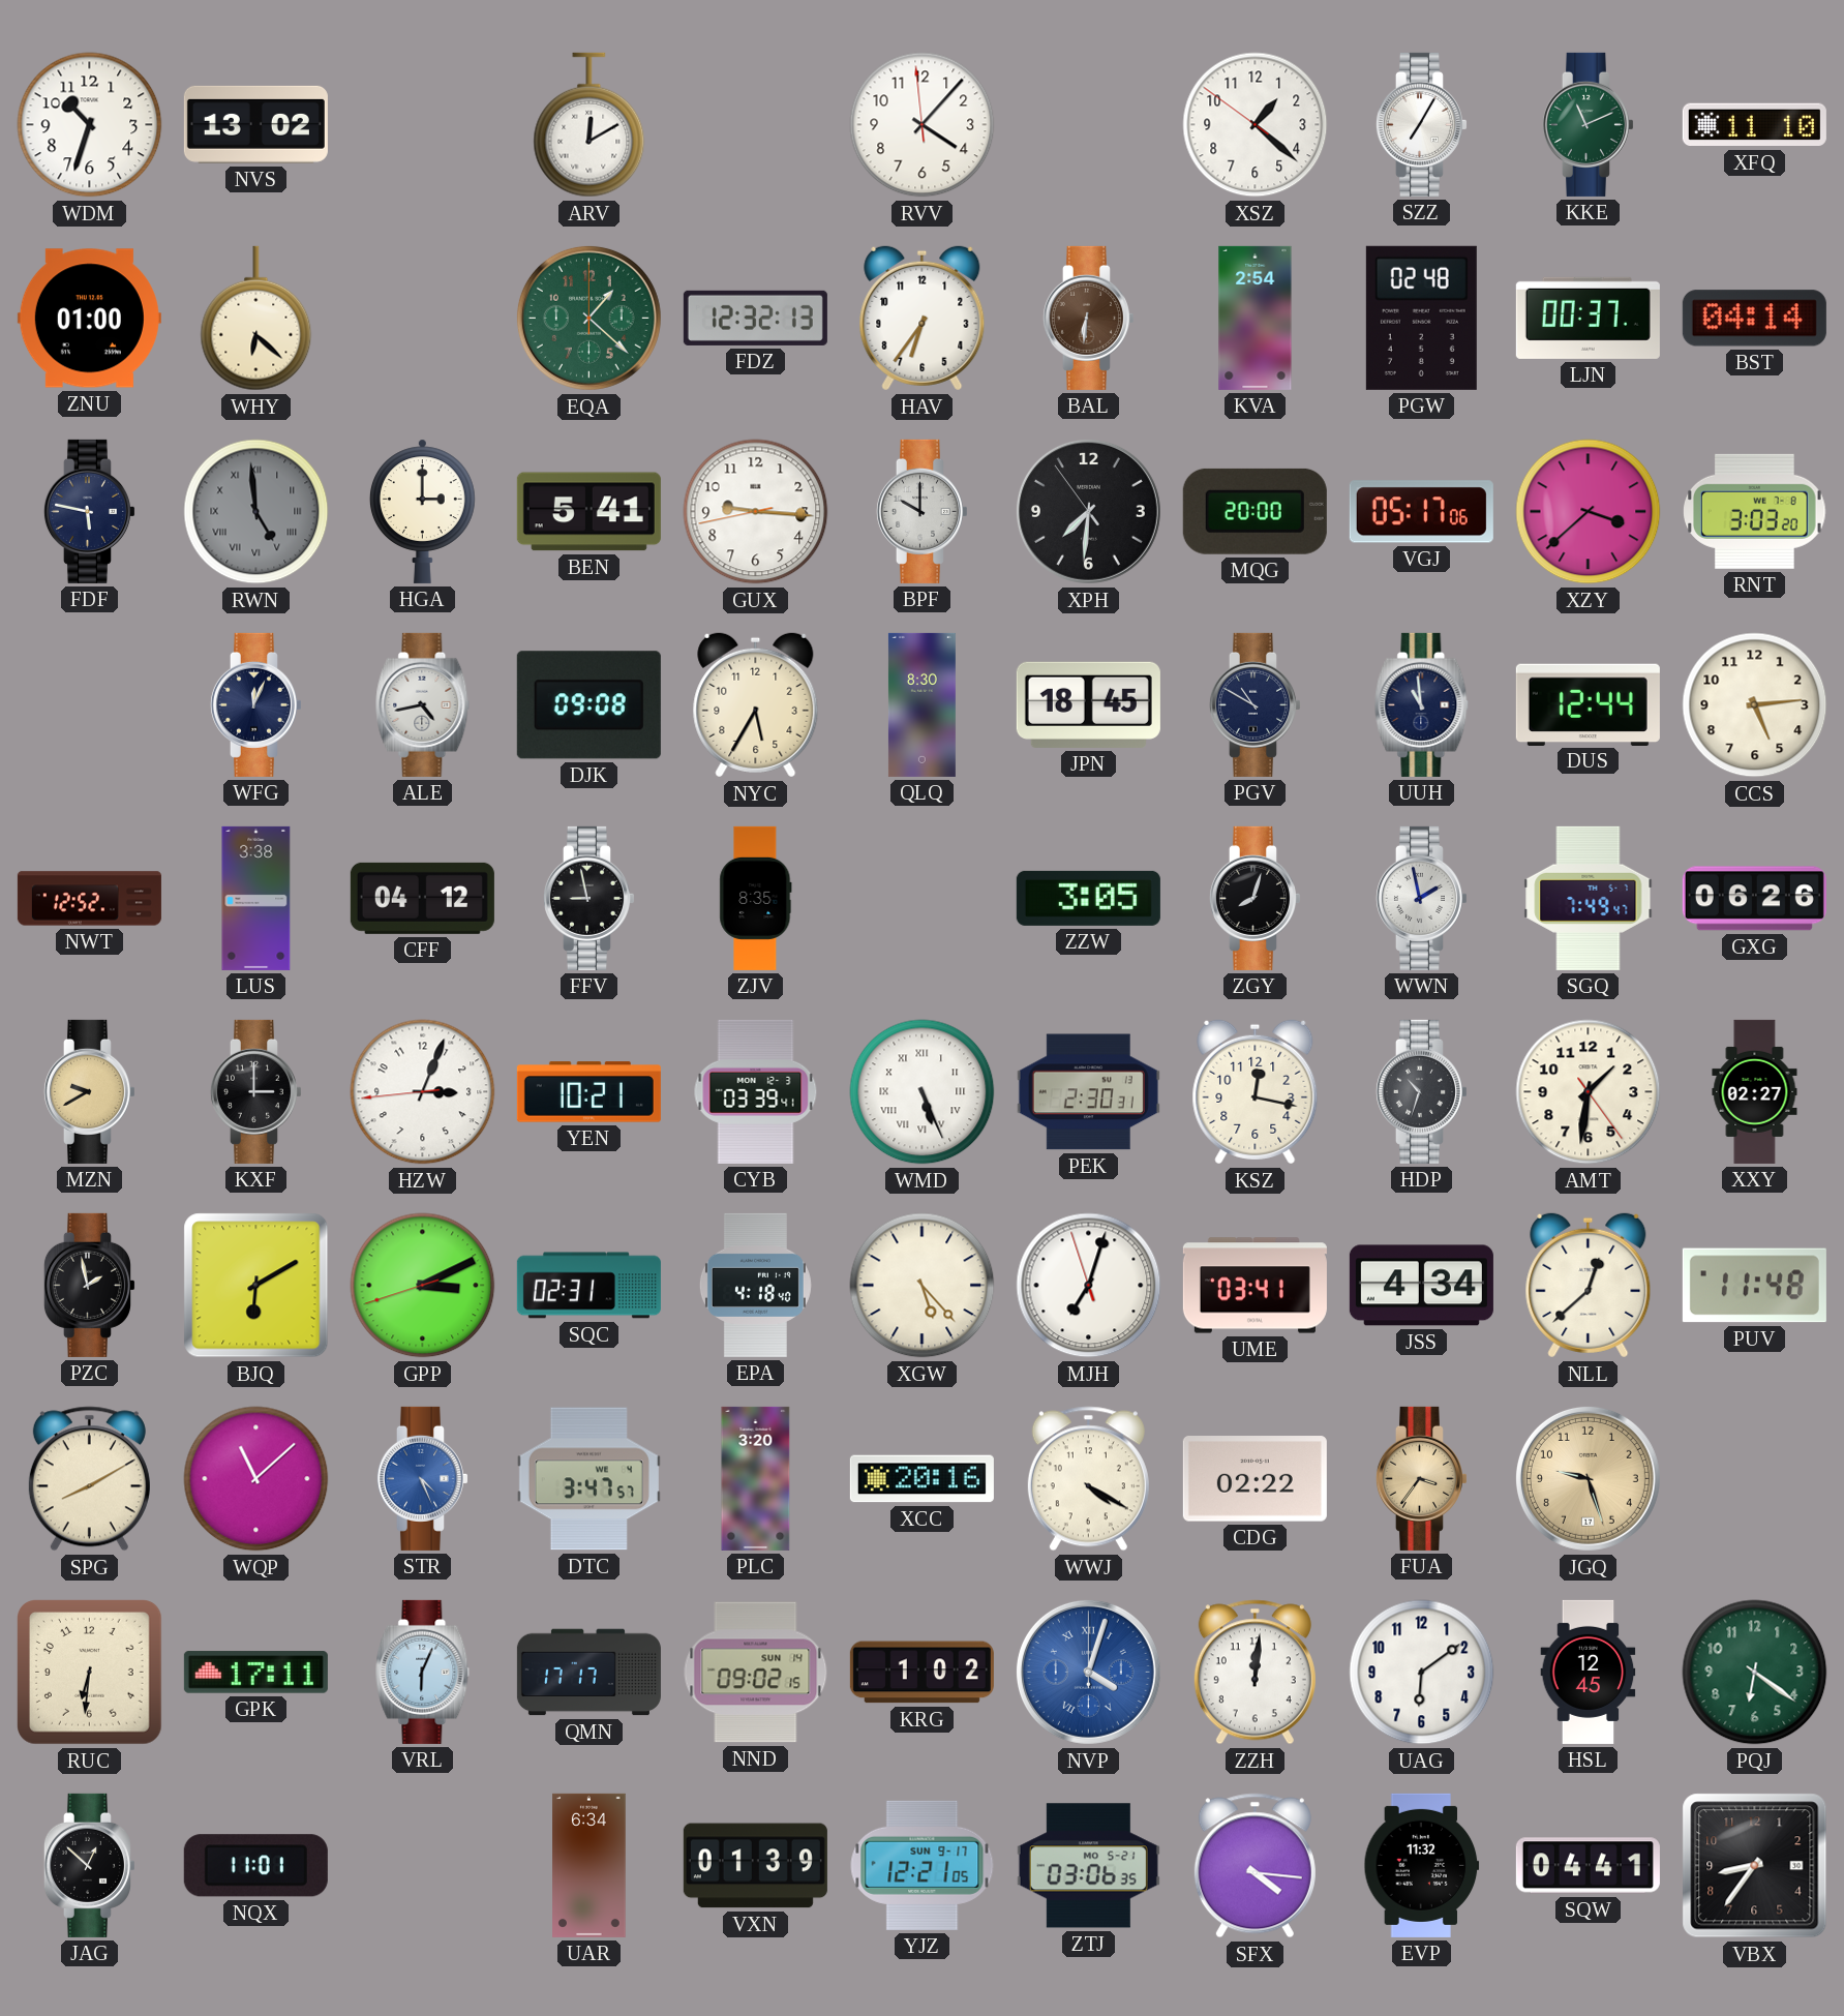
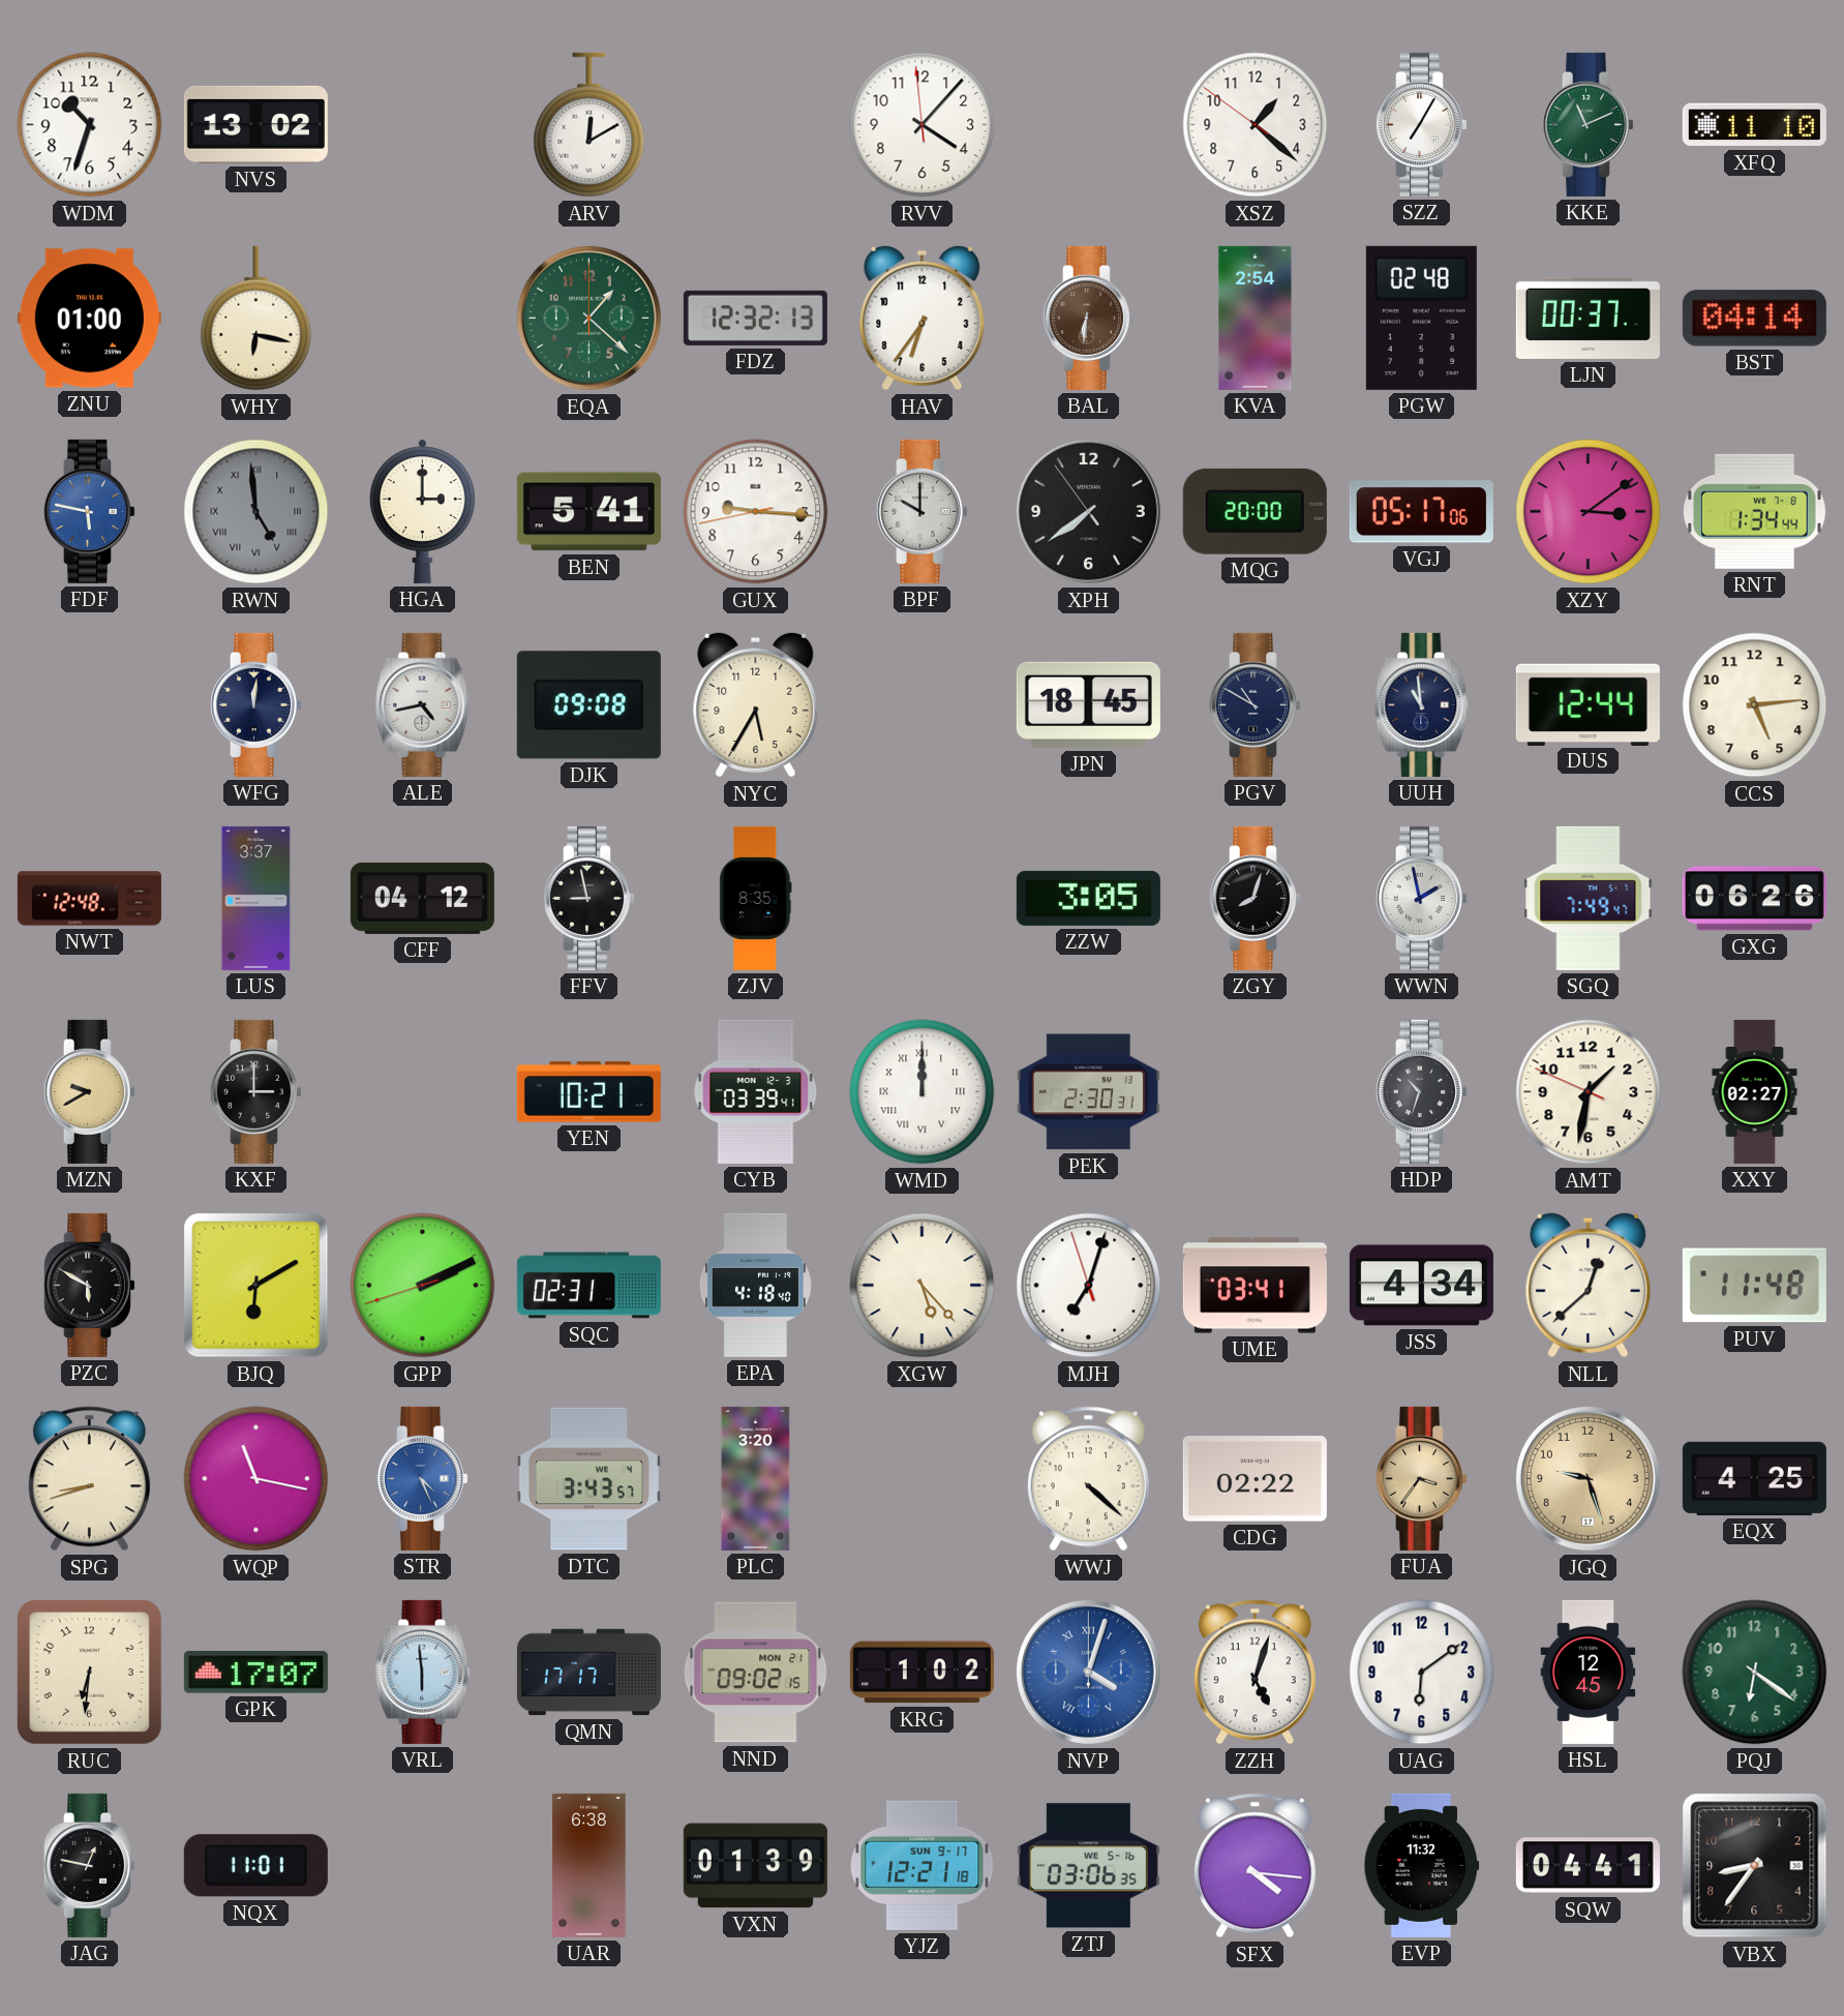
WHY: 6:22 -> 6:17
FDF dial: navy -> blue
XPH: 7:30 -> 7:38
XZY: 3:38 -> 3:09
RNT: 3:03 -> 1:34
WFG: 12:04 -> 12:01
QLQ: 8:30 -> none
NWT: 12:52 -> 12:48
LUS: 3:38 -> 3:37
HZW: 3:03 -> none
WMD: 5:26 -> 12:00
KSZ: 12:17 -> none
AMT: 1:31:24 -> 1:31:49
PZC: 1:58 -> 5:50
GPP: 3:10 -> 2:10
SPG: 8:10 -> 8:42
WQP: 11:08 -> 11:17
DTC: 3:47 -> 3:43
XCC: 20:16 -> none
WWJ: 4:20 -> 4:22
EQX: none -> 4:25
GPK: 17:11 -> 17:07
VRL: 6:04 -> 5:59
NND date: SUN 14 -> MON 21
ZZH: 12:01 -> 5:03
JAG: 12:52 -> 12:47
UAR: 6:34 -> 6:38
YJZ: 12:21:05 -> 12:21:18
ZTJ date: MO 5-21 -> WE 5-16
